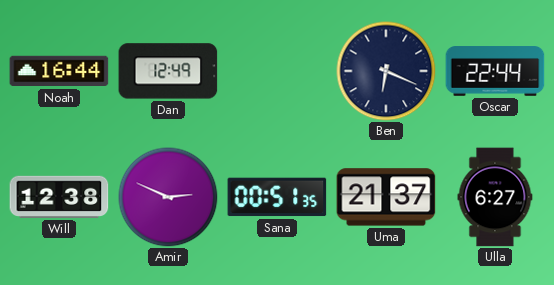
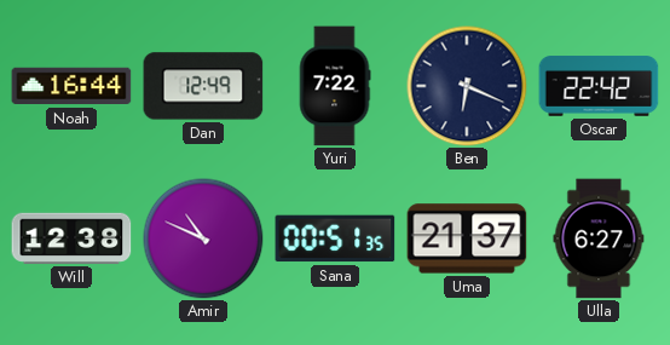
Yuri: none -> 7:22
Oscar: 22:44 -> 22:42
Amir: 2:49 -> 10:49
